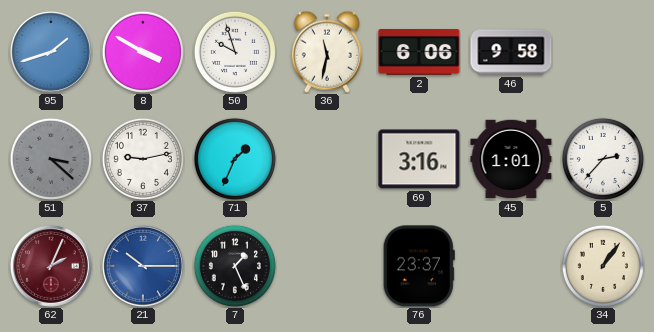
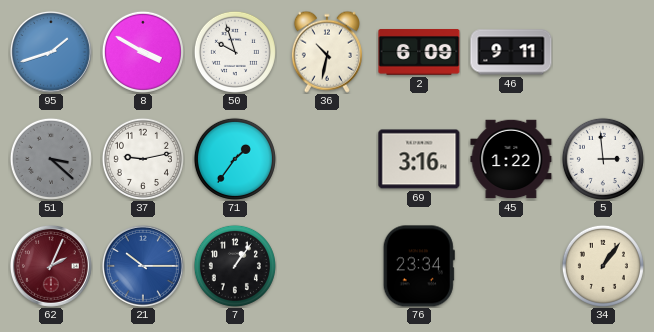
36: 11:32 -> 10:32
2: 6:06 -> 6:09
46: 9:58 -> 9:11
71: 1:34 -> 1:36
45: 1:01 -> 1:22
5: 2:37 -> 2:59
7: 1:26 -> 1:06
76: 23:37 -> 23:34
